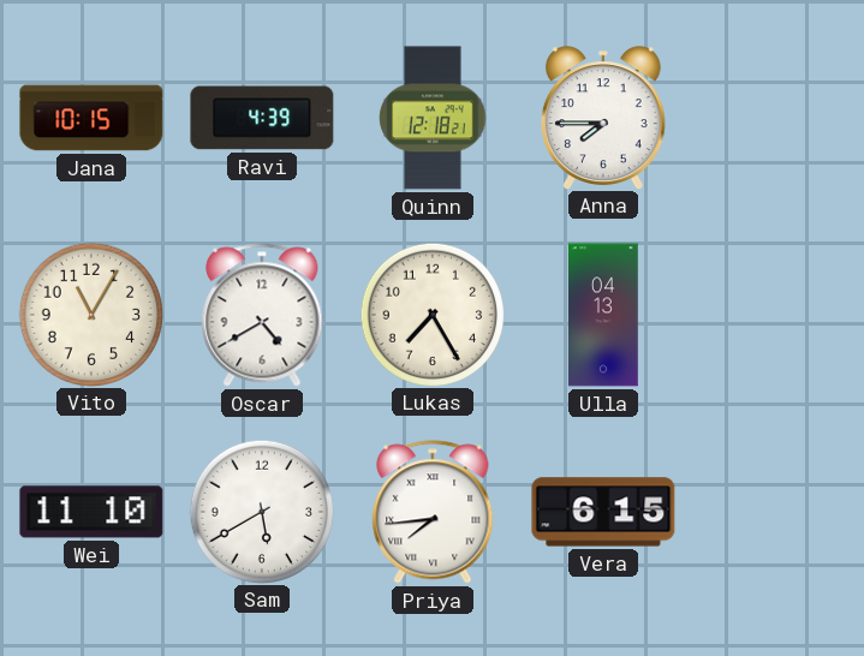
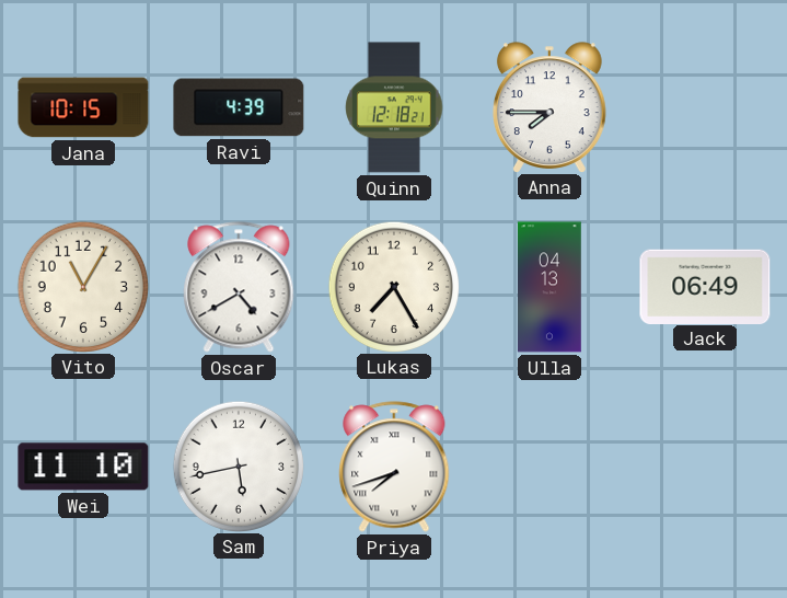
Jack: none -> 06:49
Sam: 5:40 -> 5:43
Priya: 7:44 -> 7:42
Vera: 6:15 -> none
